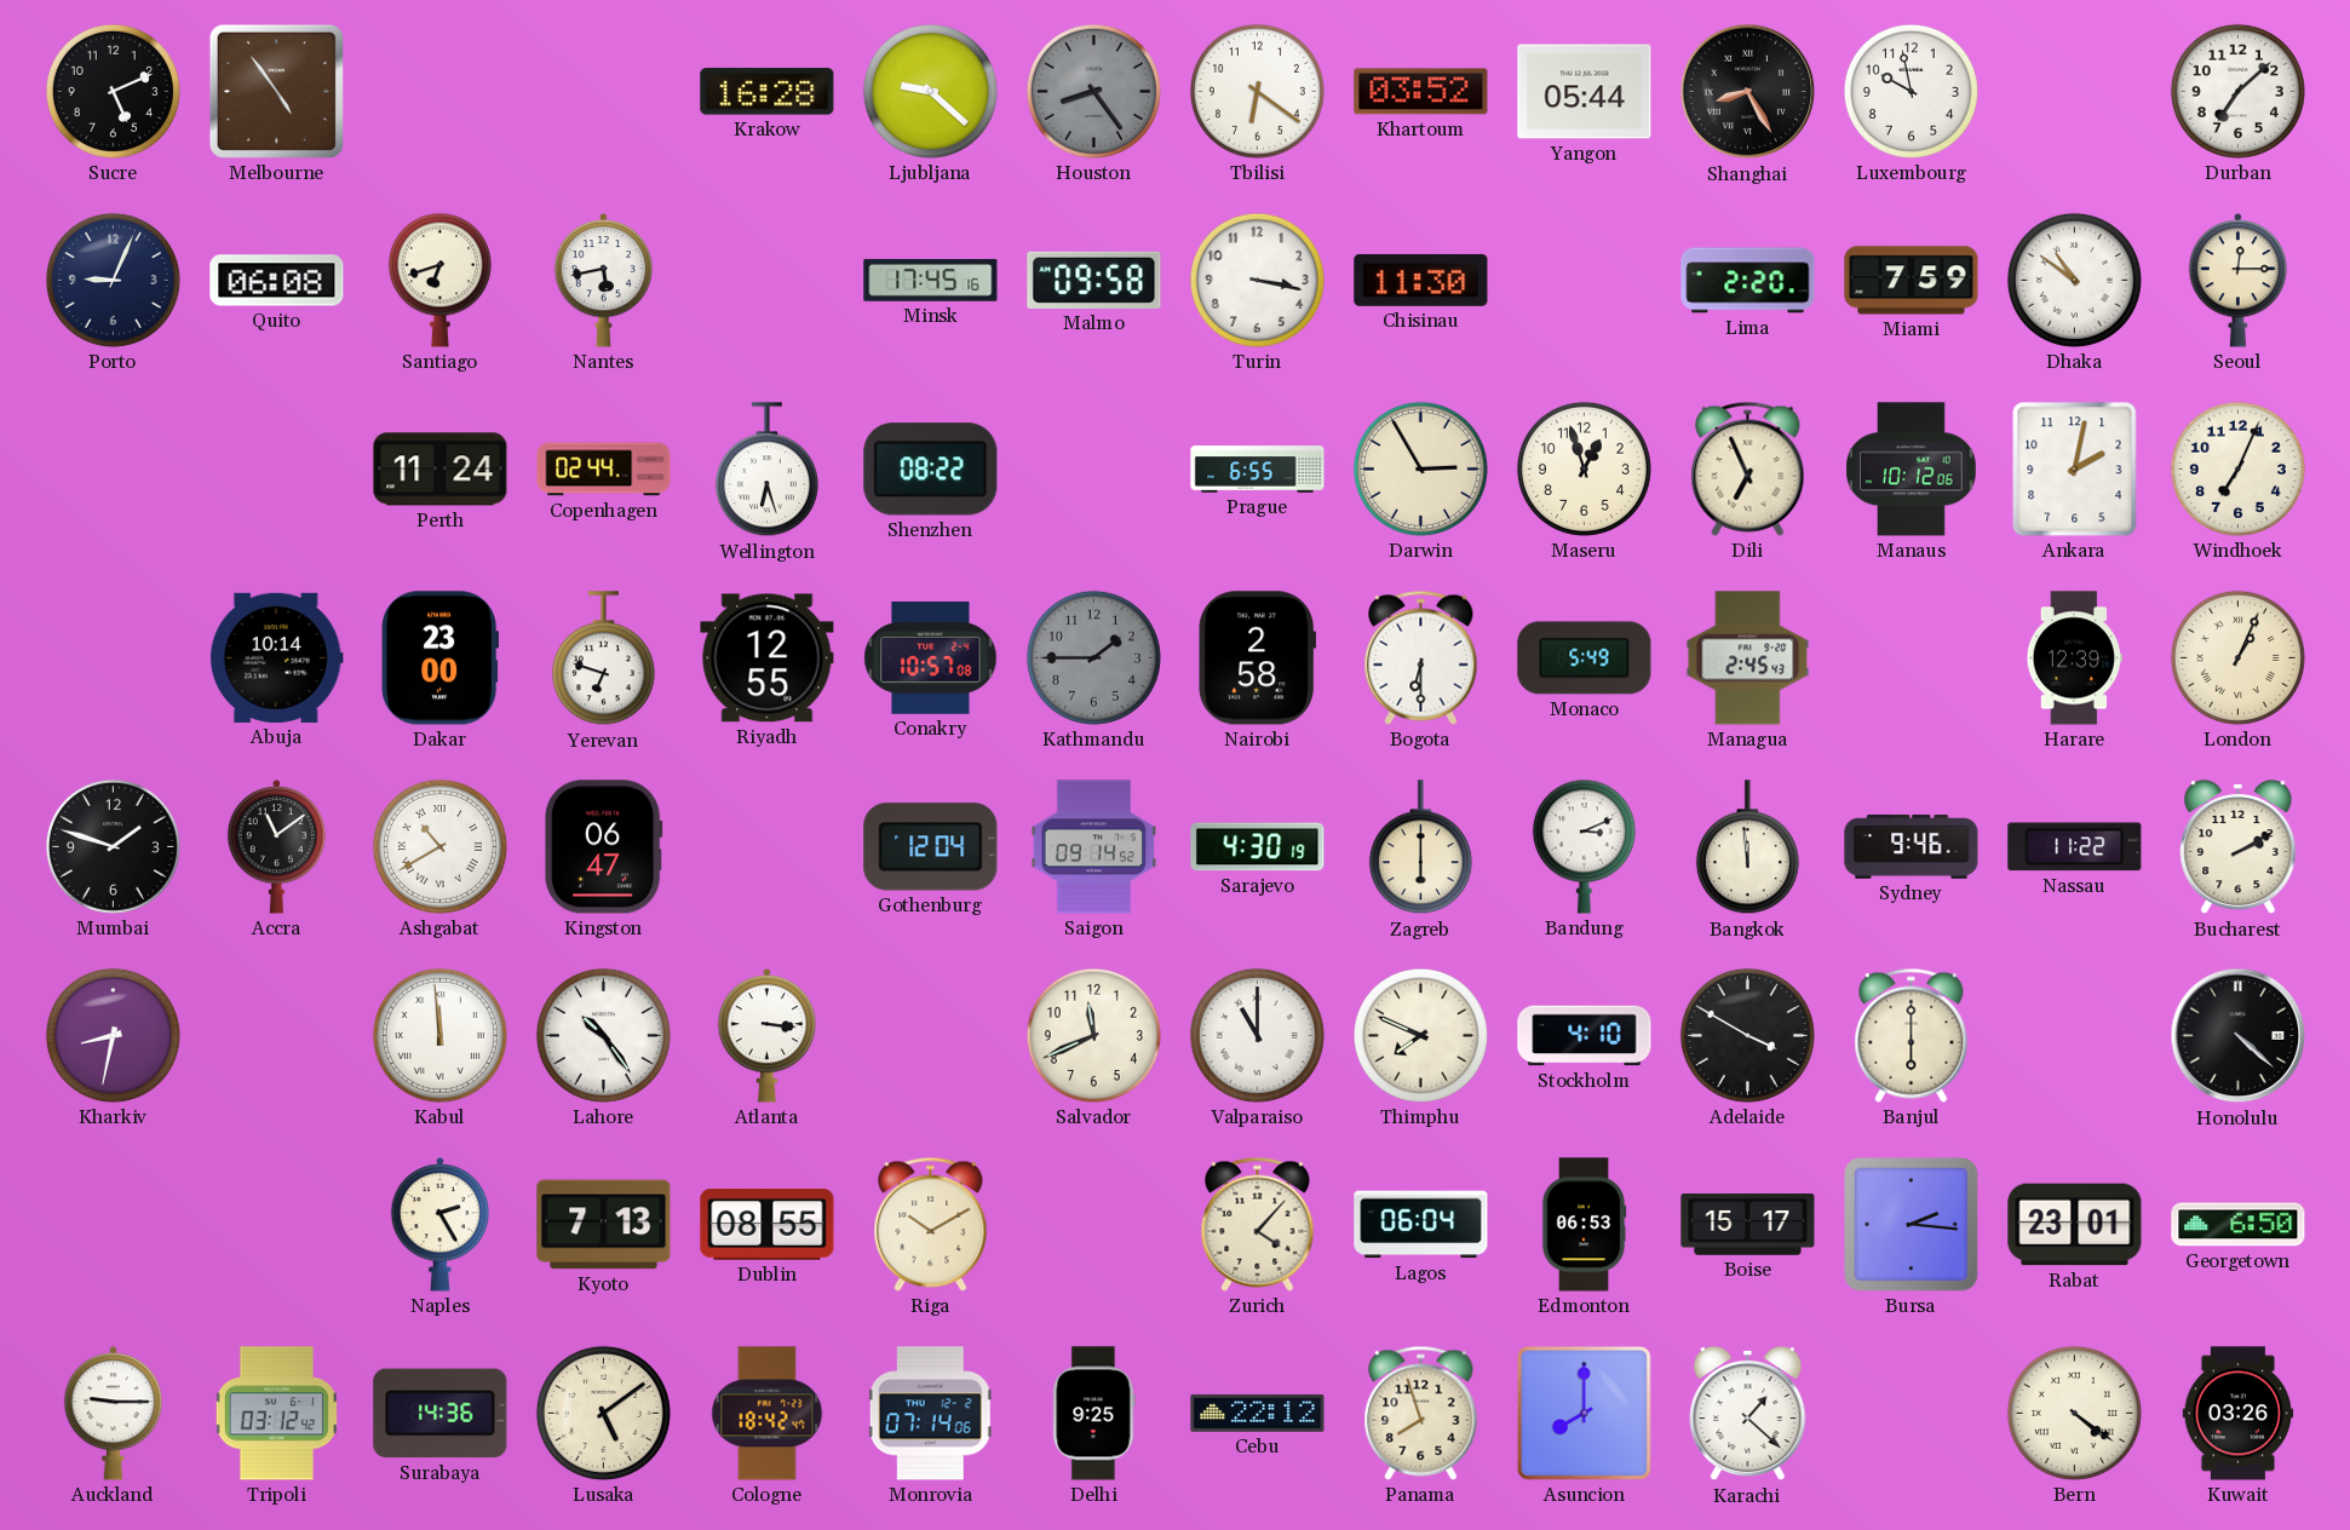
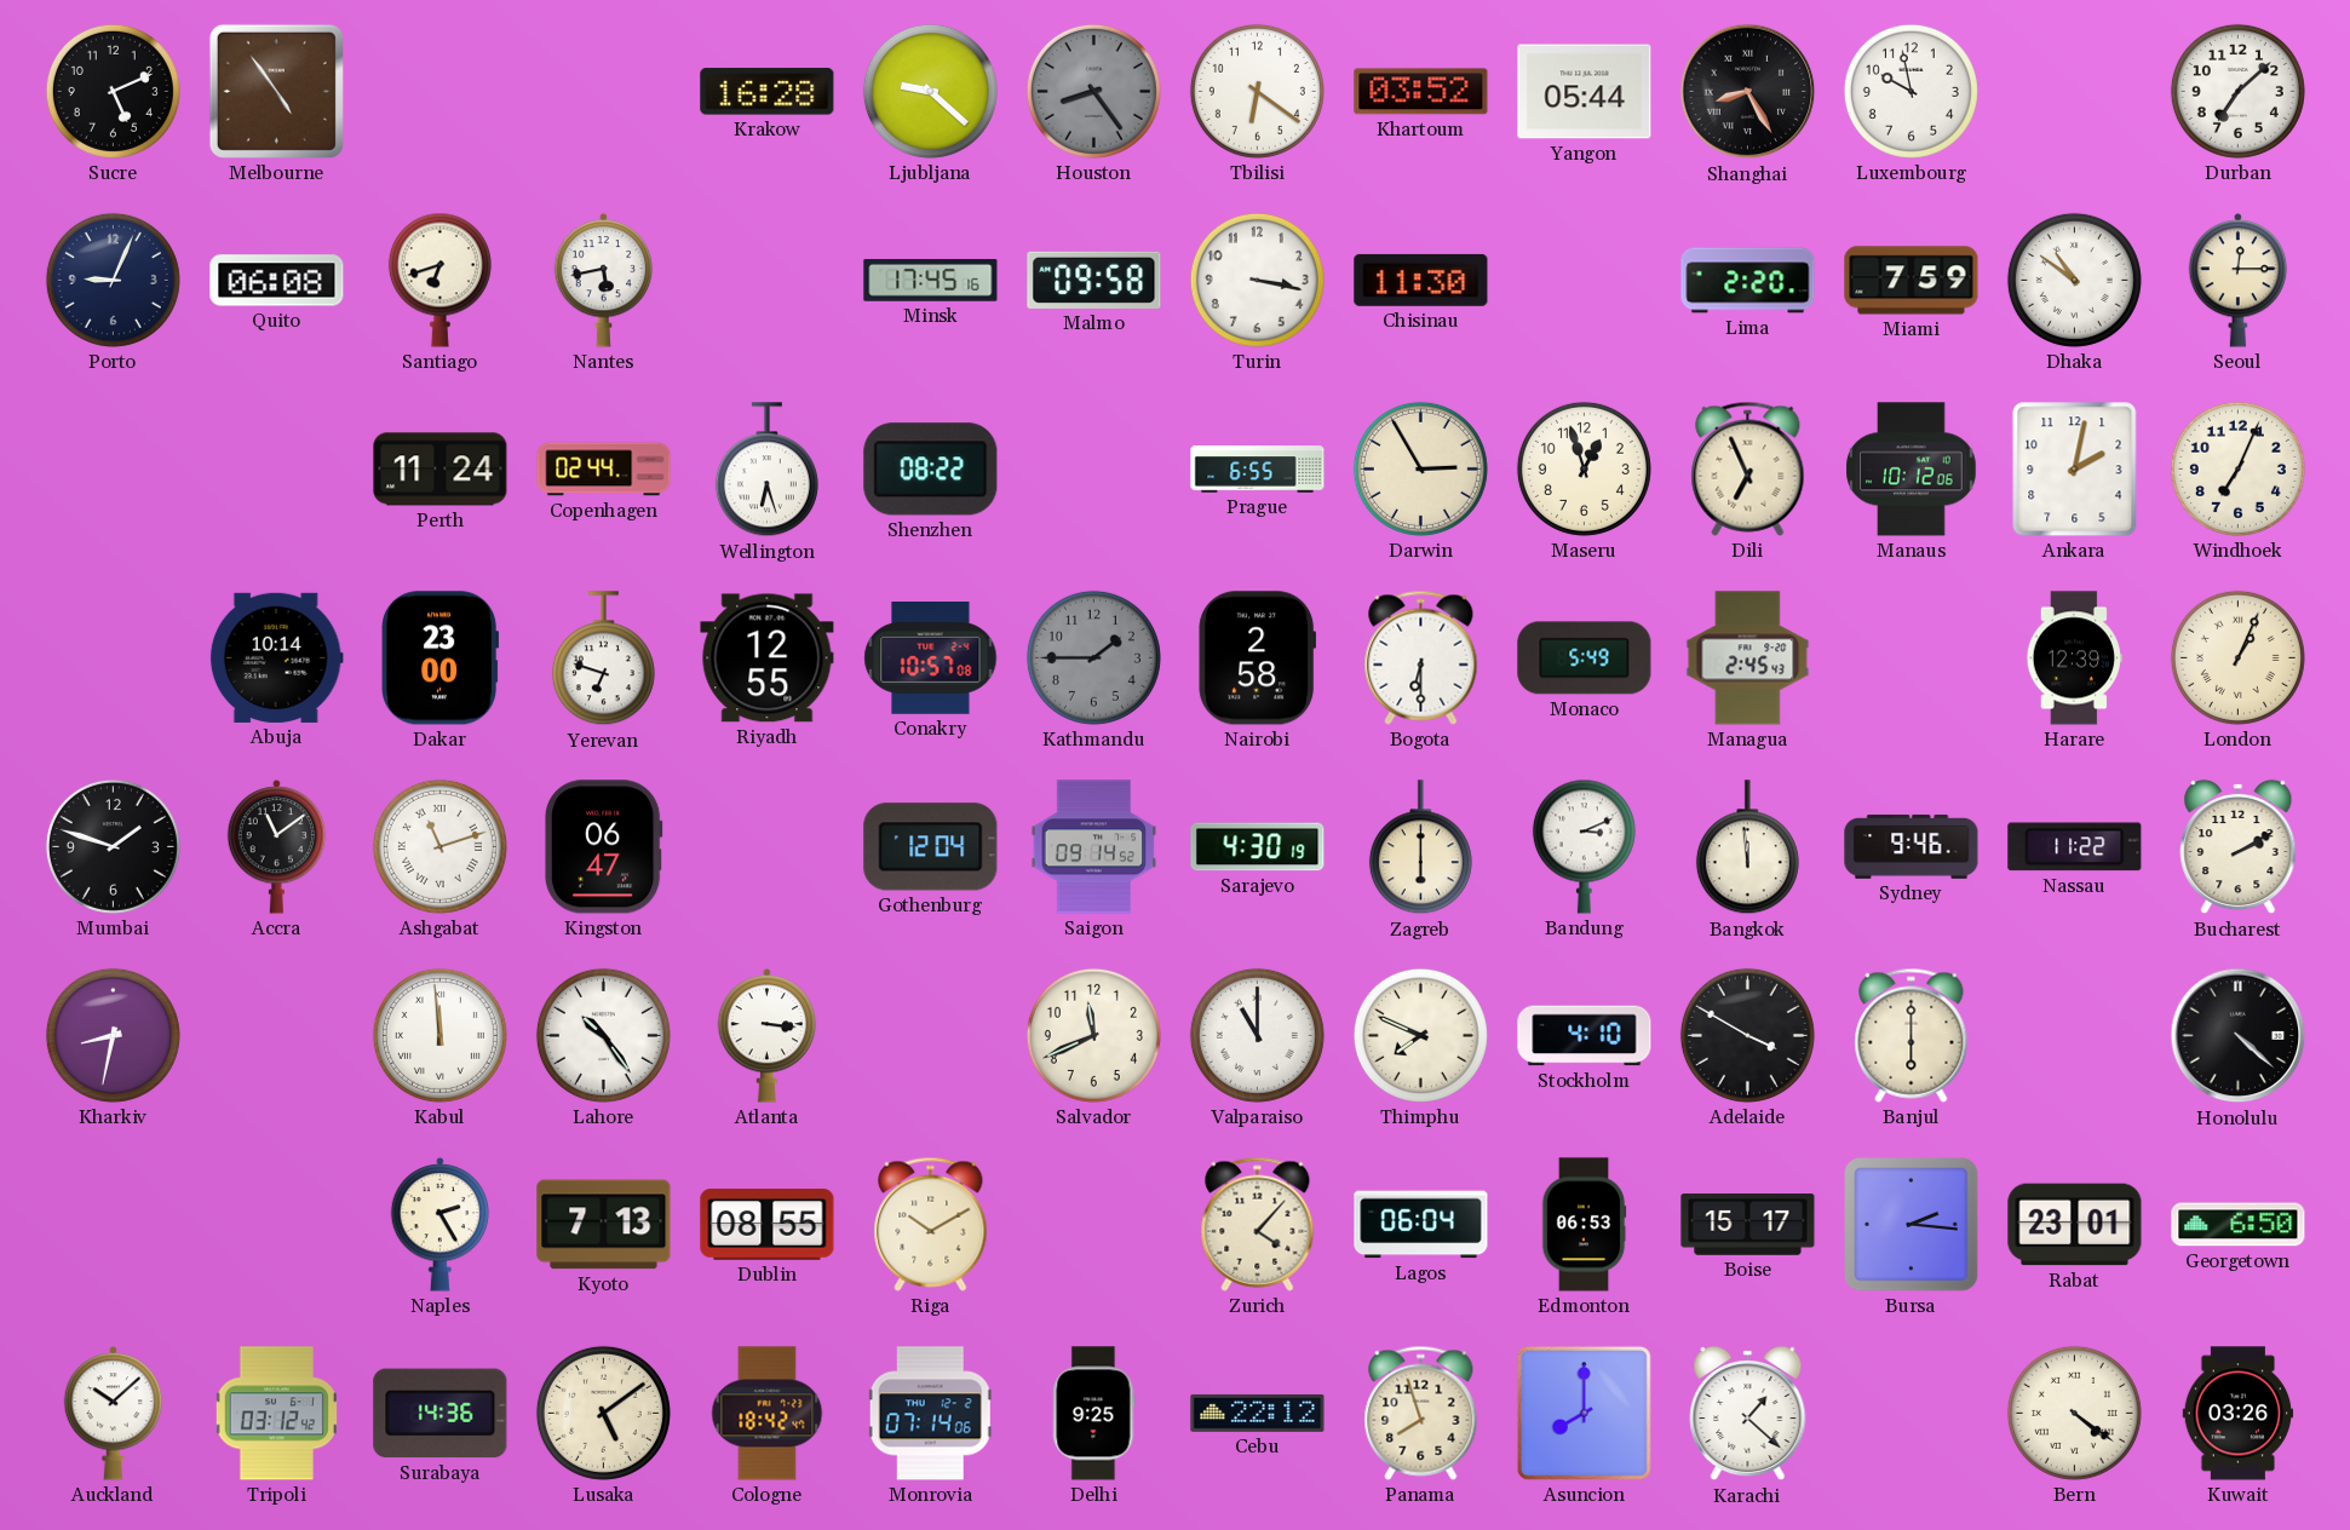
Ashgabat: 10:40 -> 11:12
Auckland: 9:15 -> 10:08
